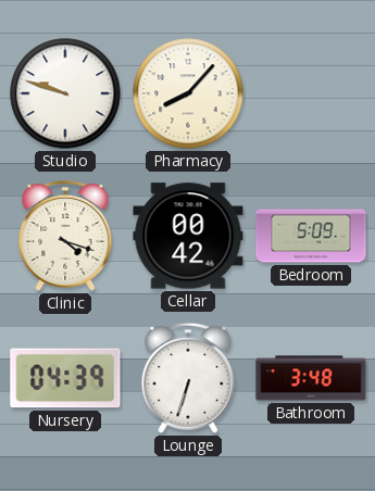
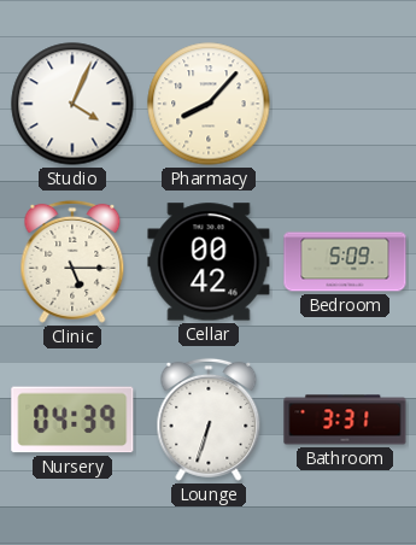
Studio: 9:48 -> 4:04
Clinic: 4:18 -> 5:15
Bathroom: 3:48 -> 3:31
